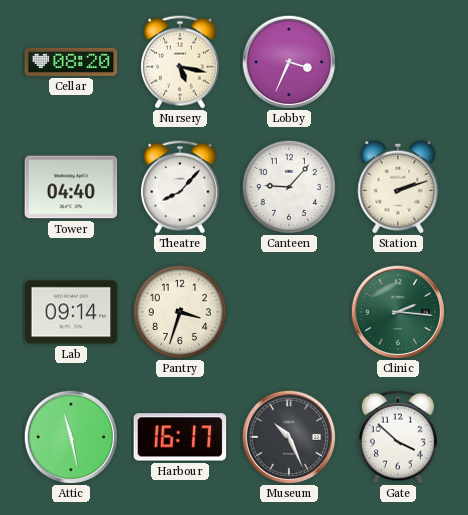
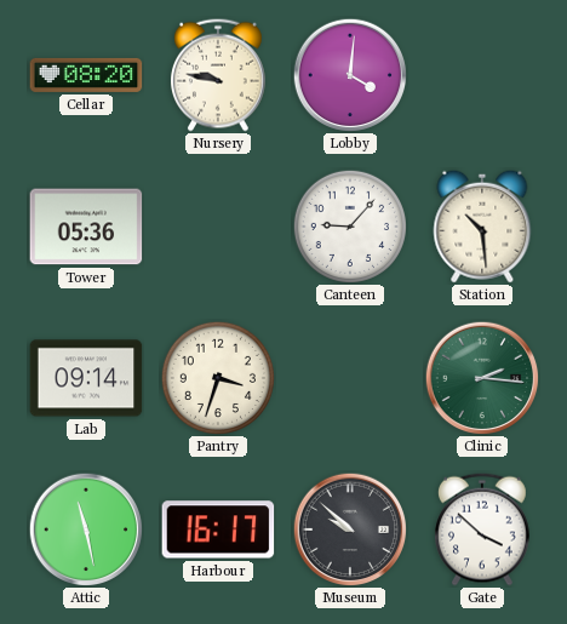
Nursery: 5:17 -> 9:47
Lobby: 3:34 -> 4:01
Tower: 04:40 -> 05:36
Theatre: 8:07 -> none
Station: 2:12 -> 10:29
Museum: 10:26 -> 9:52
